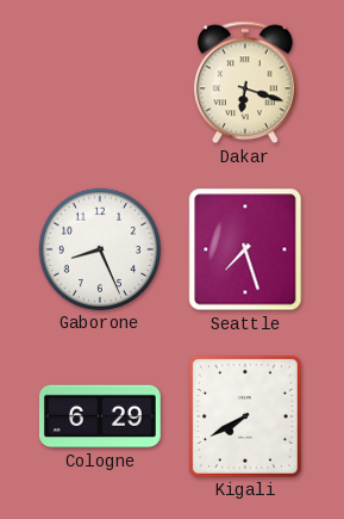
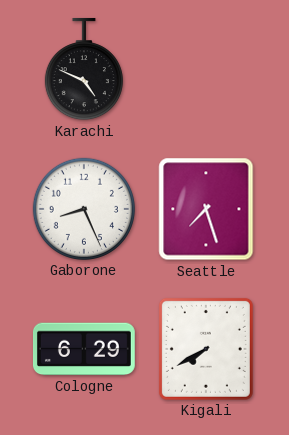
Karachi: none -> 4:49
Dakar: 6:18 -> none
